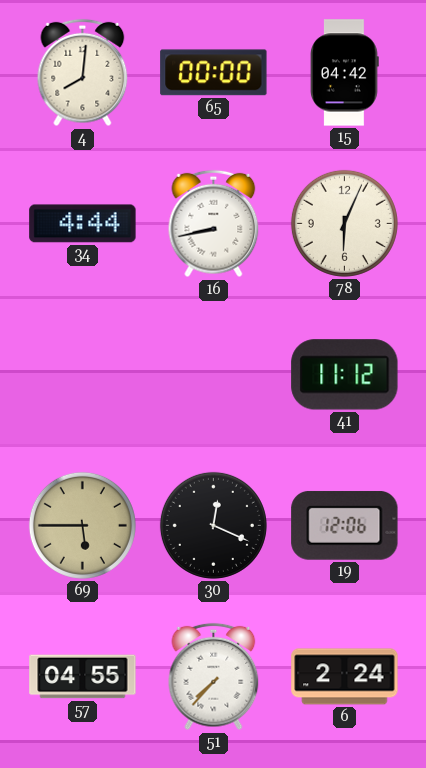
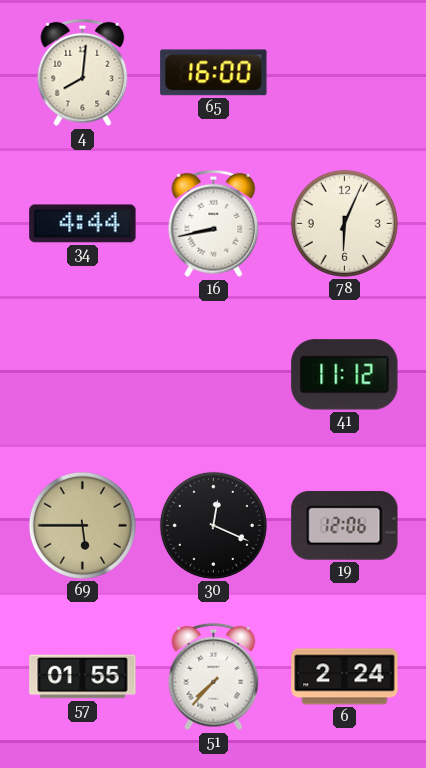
65: 00:00 -> 16:00
15: 04:42 -> none
57: 04:55 -> 01:55
